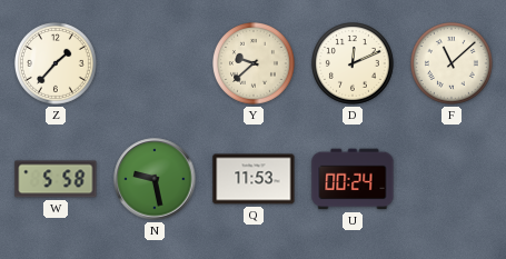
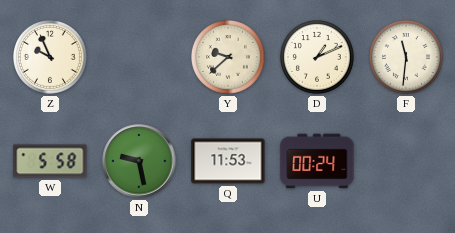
Z: 1:37 -> 9:56
D: 12:11 -> 1:11
F: 11:08 -> 11:31
